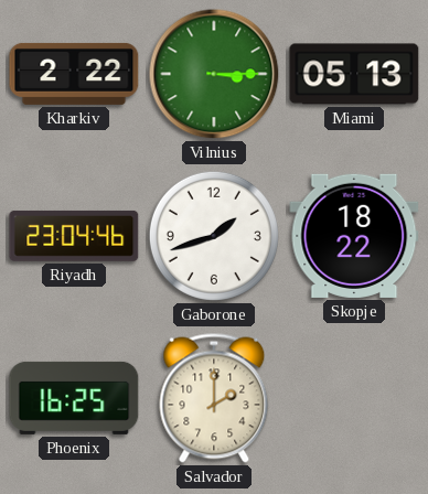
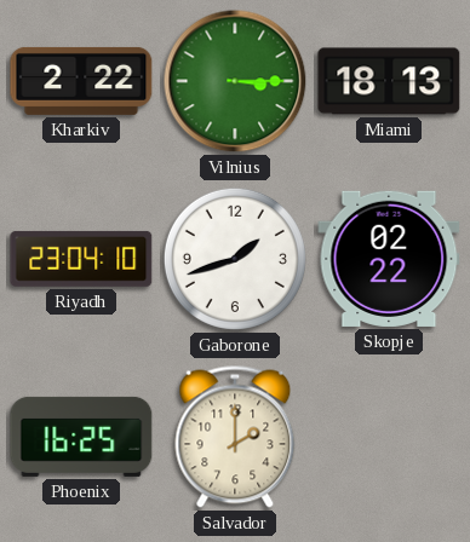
Miami: 05:13 -> 18:13
Riyadh: 23:04:46 -> 23:04:10
Skopje: 18:22 -> 02:22
